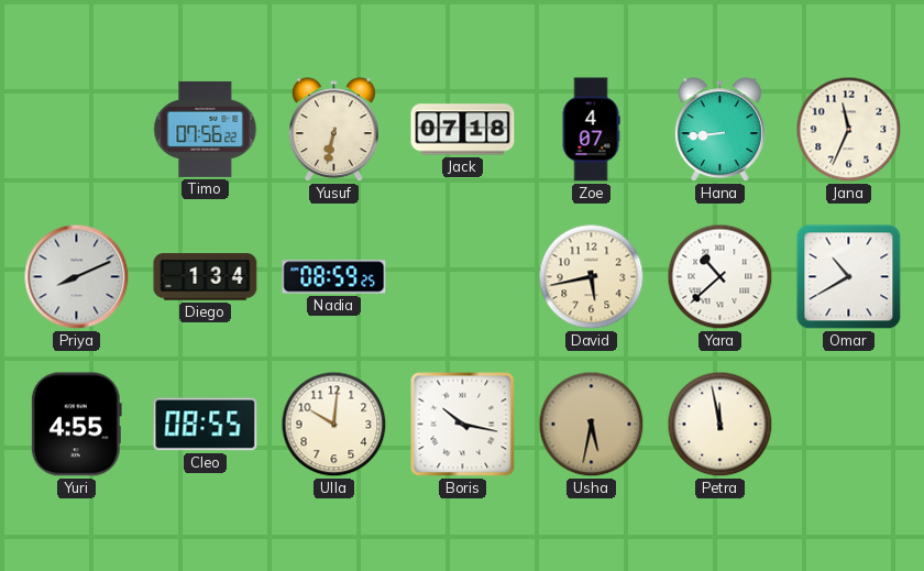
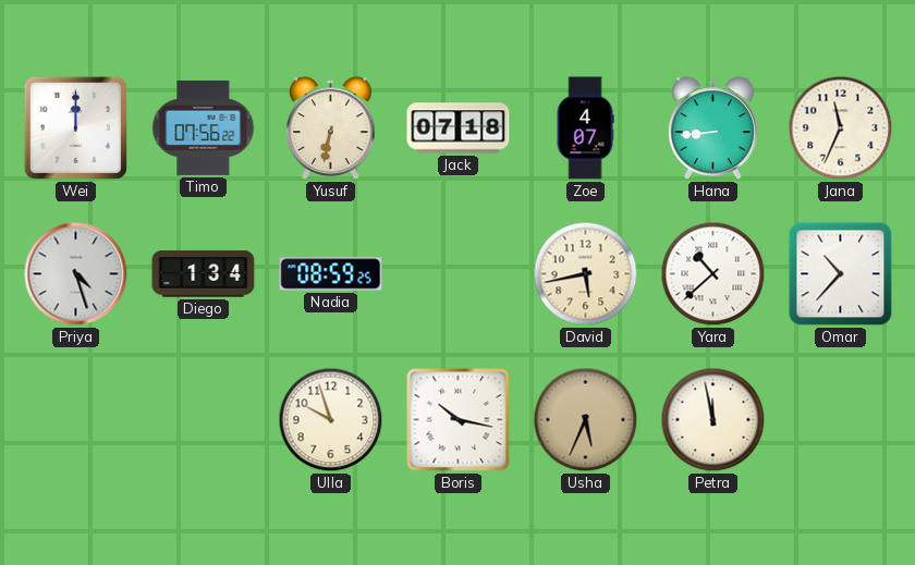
Wei: none -> 12:00
Priya: 8:11 -> 4:27
Omar: 10:40 -> 10:37
Yuri: 4:55 -> none
Cleo: 08:55 -> none
Ulla: 10:01 -> 9:57
Usha: 5:32 -> 5:34
